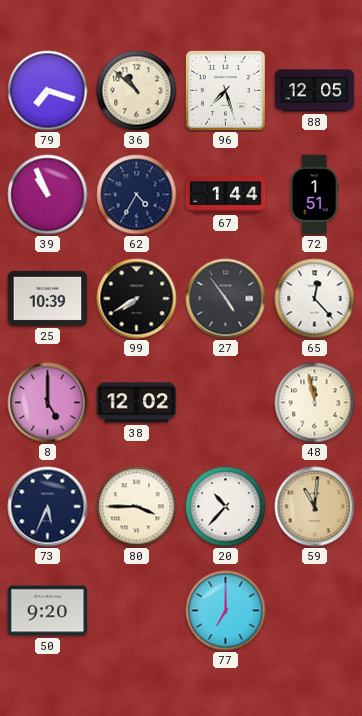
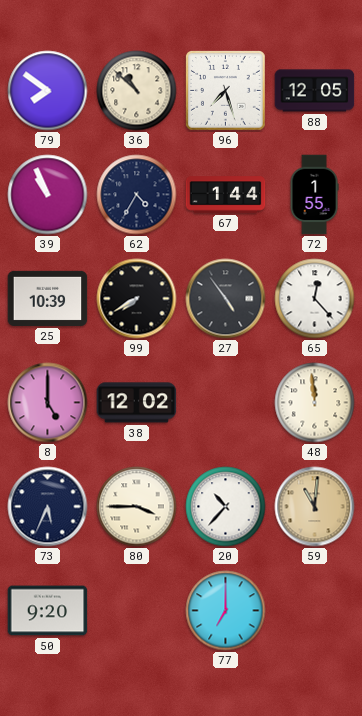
79: 7:18 -> 7:51
72: 1:51 -> 1:55
48: 11:58 -> 11:59
